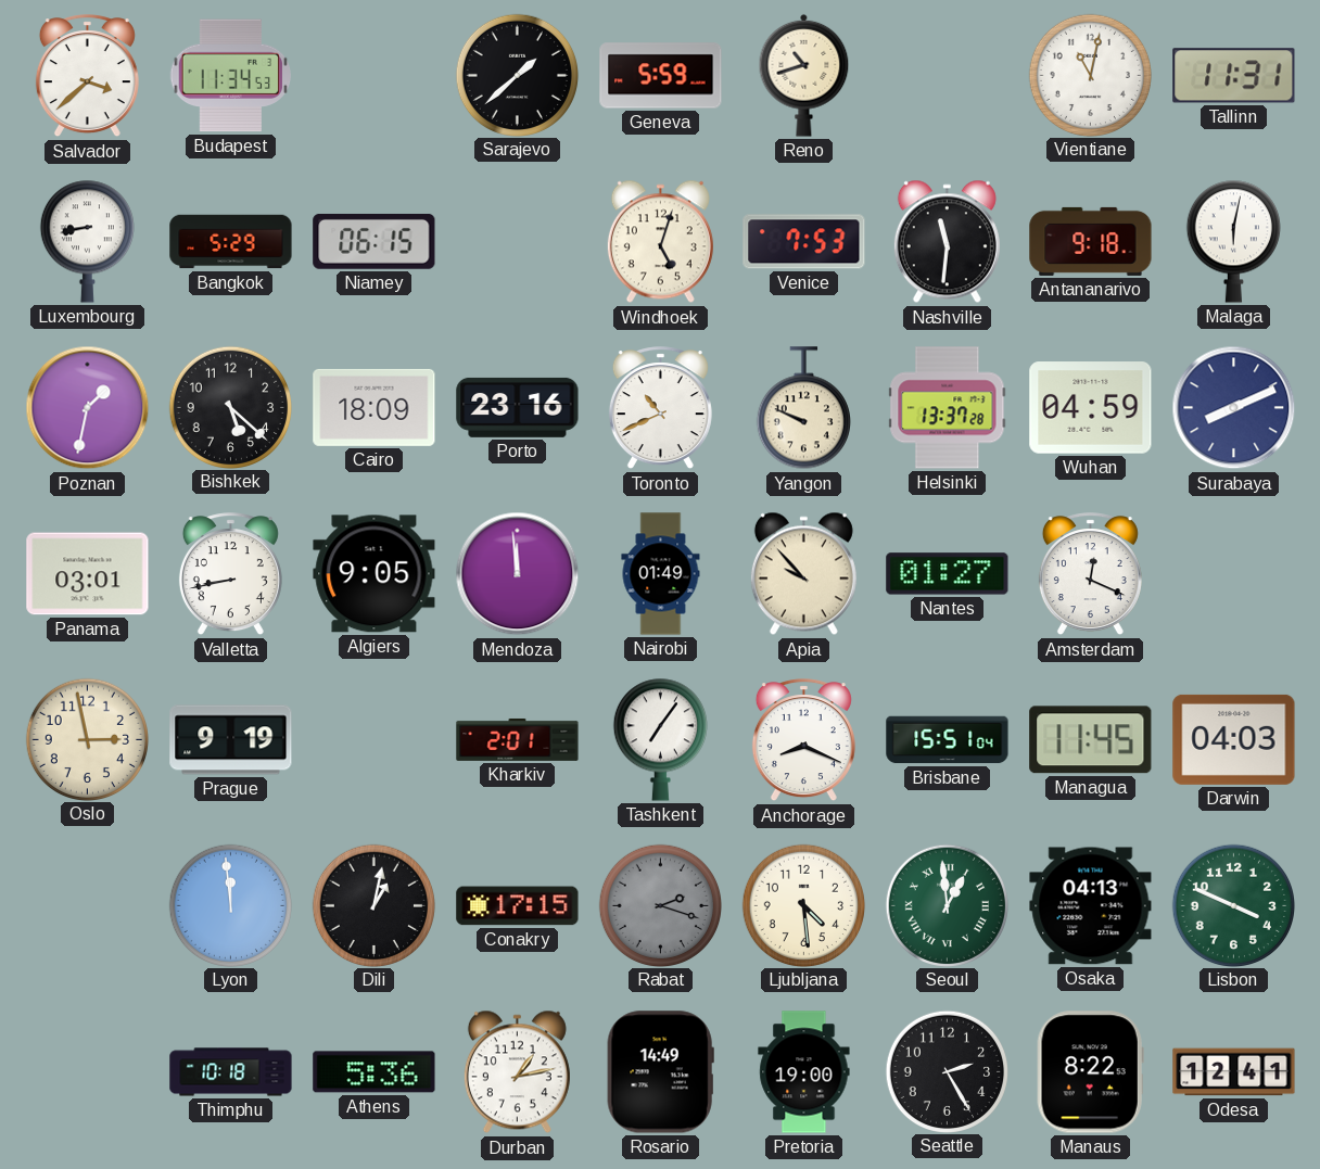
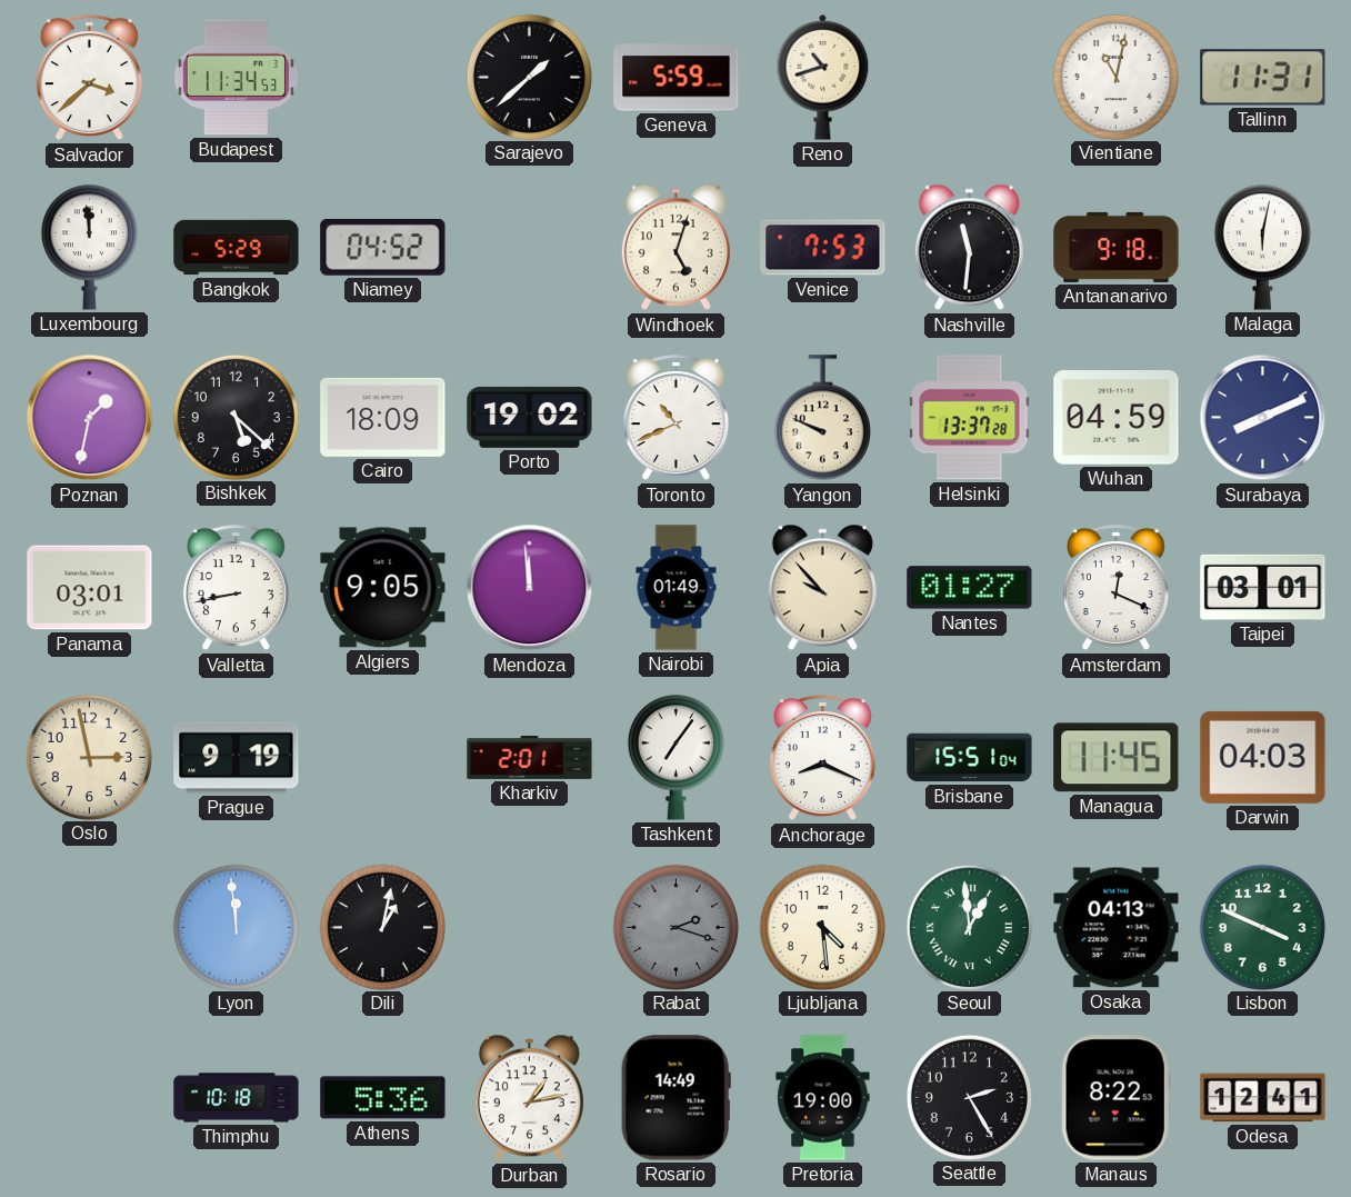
Luxembourg: 8:43 -> 11:59
Niamey: 06:15 -> 04:52
Porto: 23:16 -> 19:02
Taipei: none -> 03:01
Conakry: 17:15 -> none
